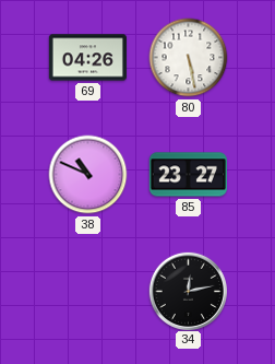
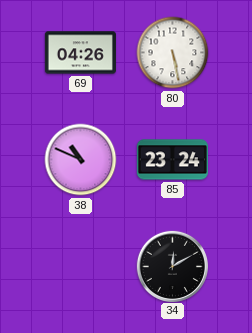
85: 23:27 -> 23:24
34: 12:13 -> 12:10
